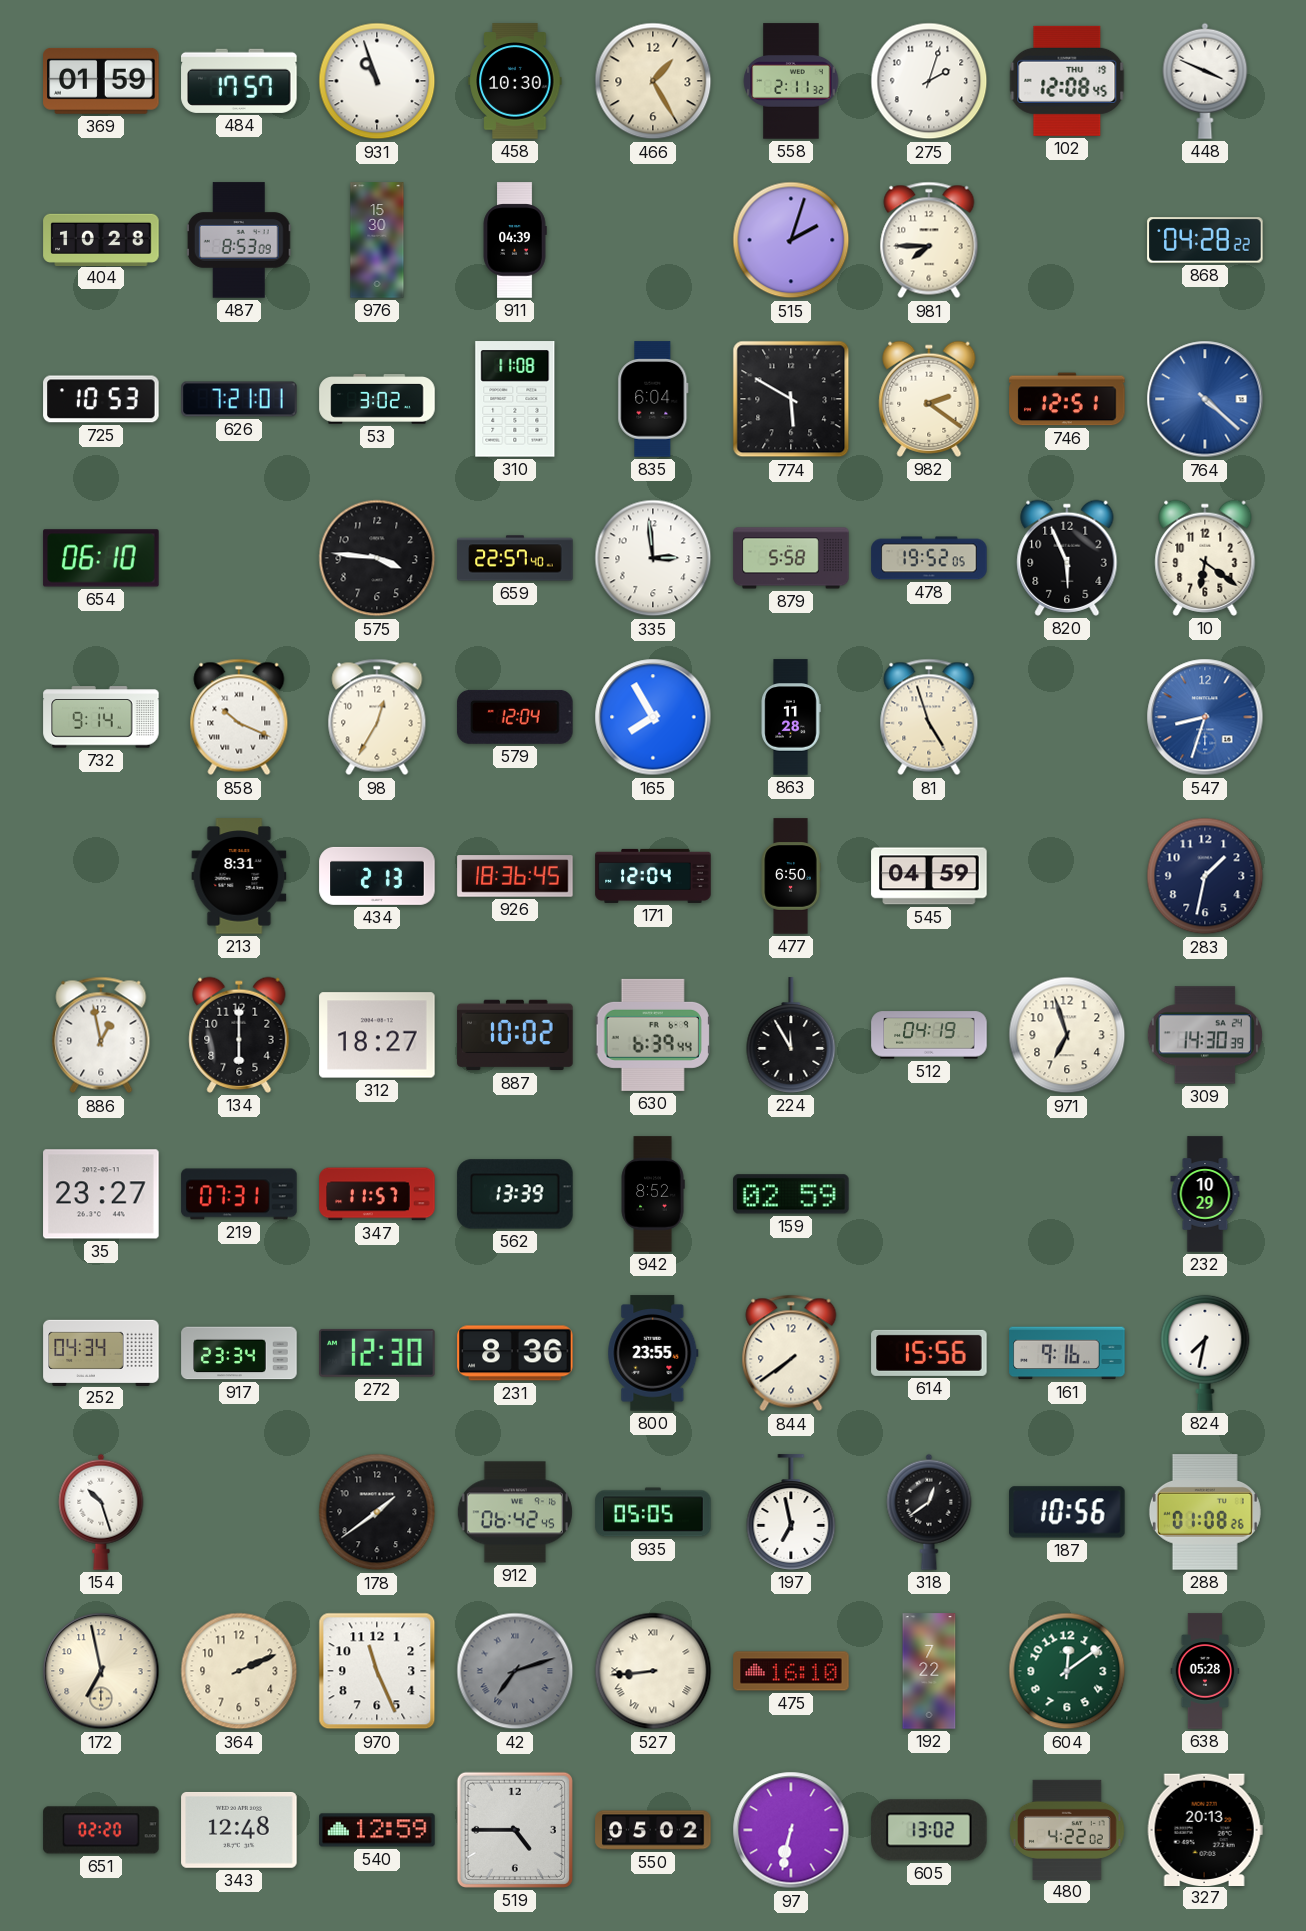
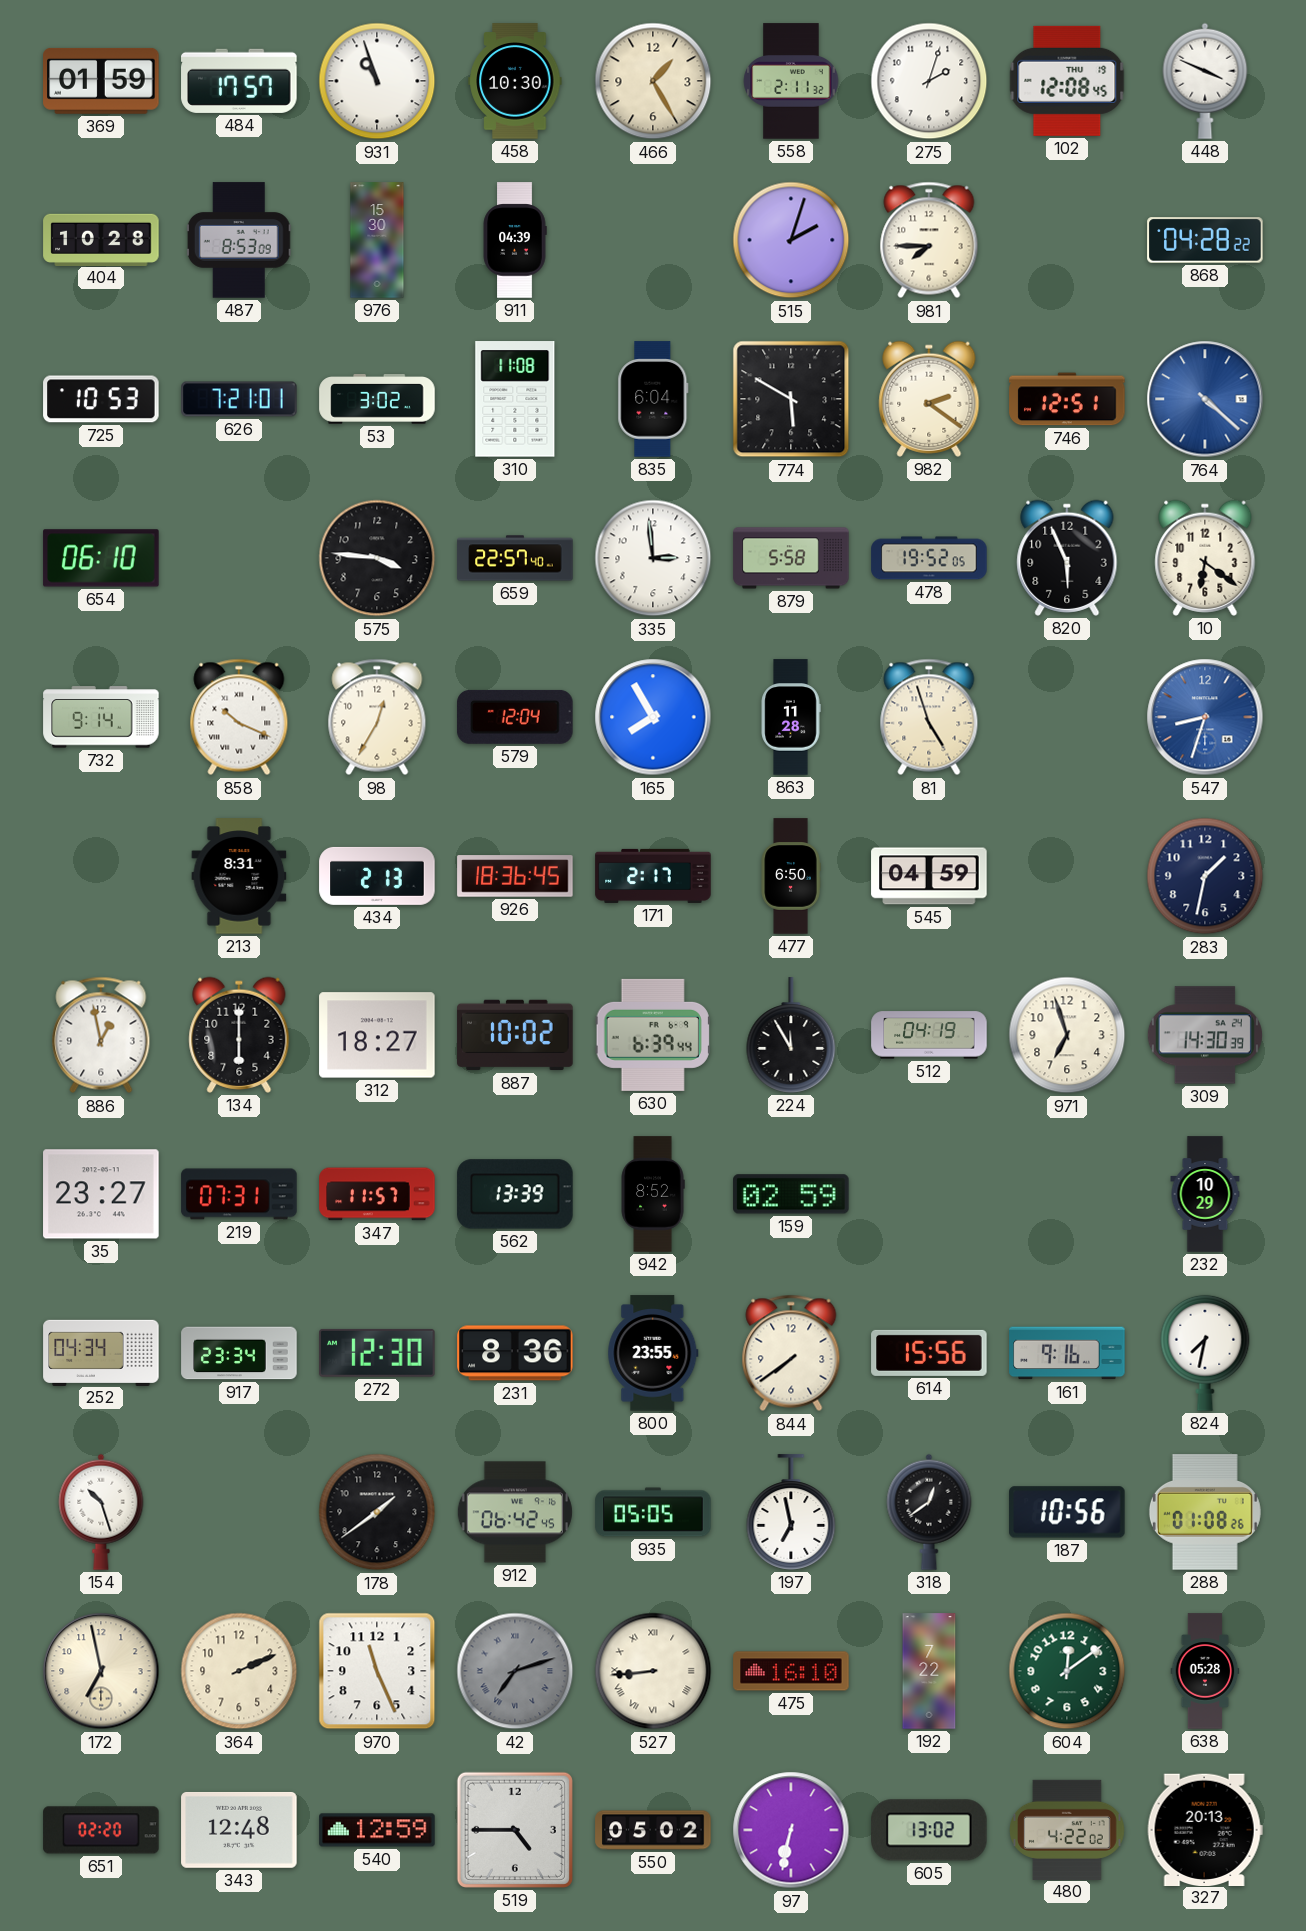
171: 12:04 -> 2:17
